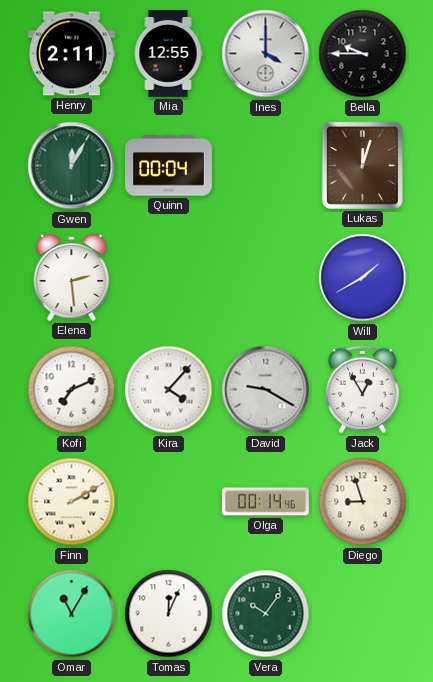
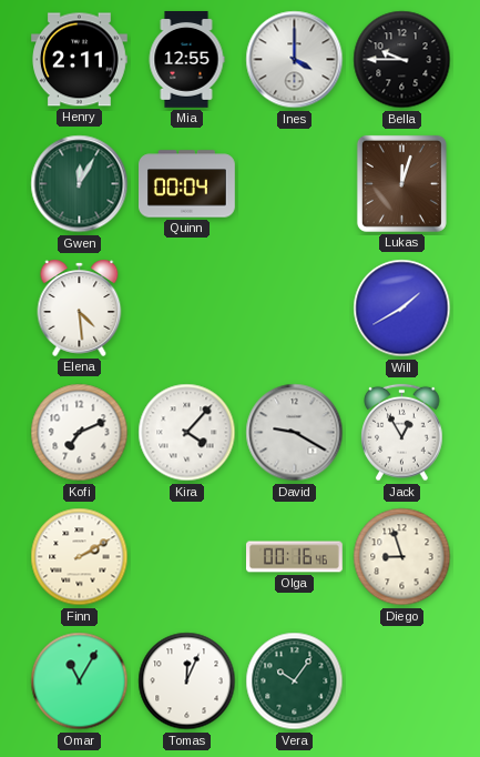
Elena: 2:29 -> 4:29
Olga: 00:14 -> 00:16
